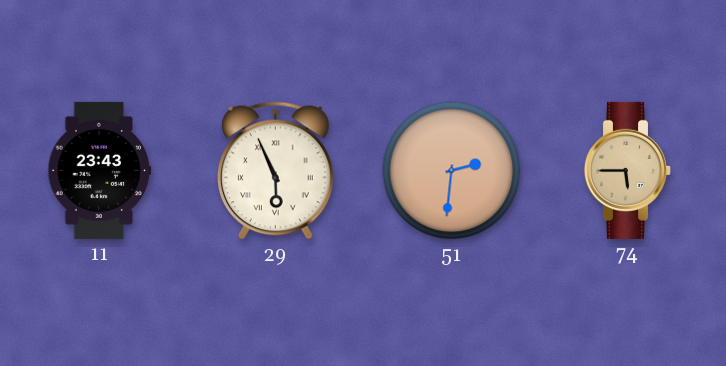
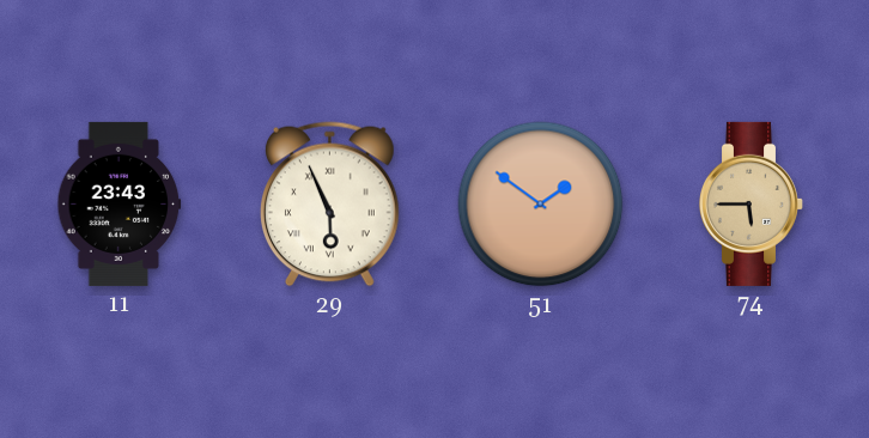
51: 2:31 -> 1:51
